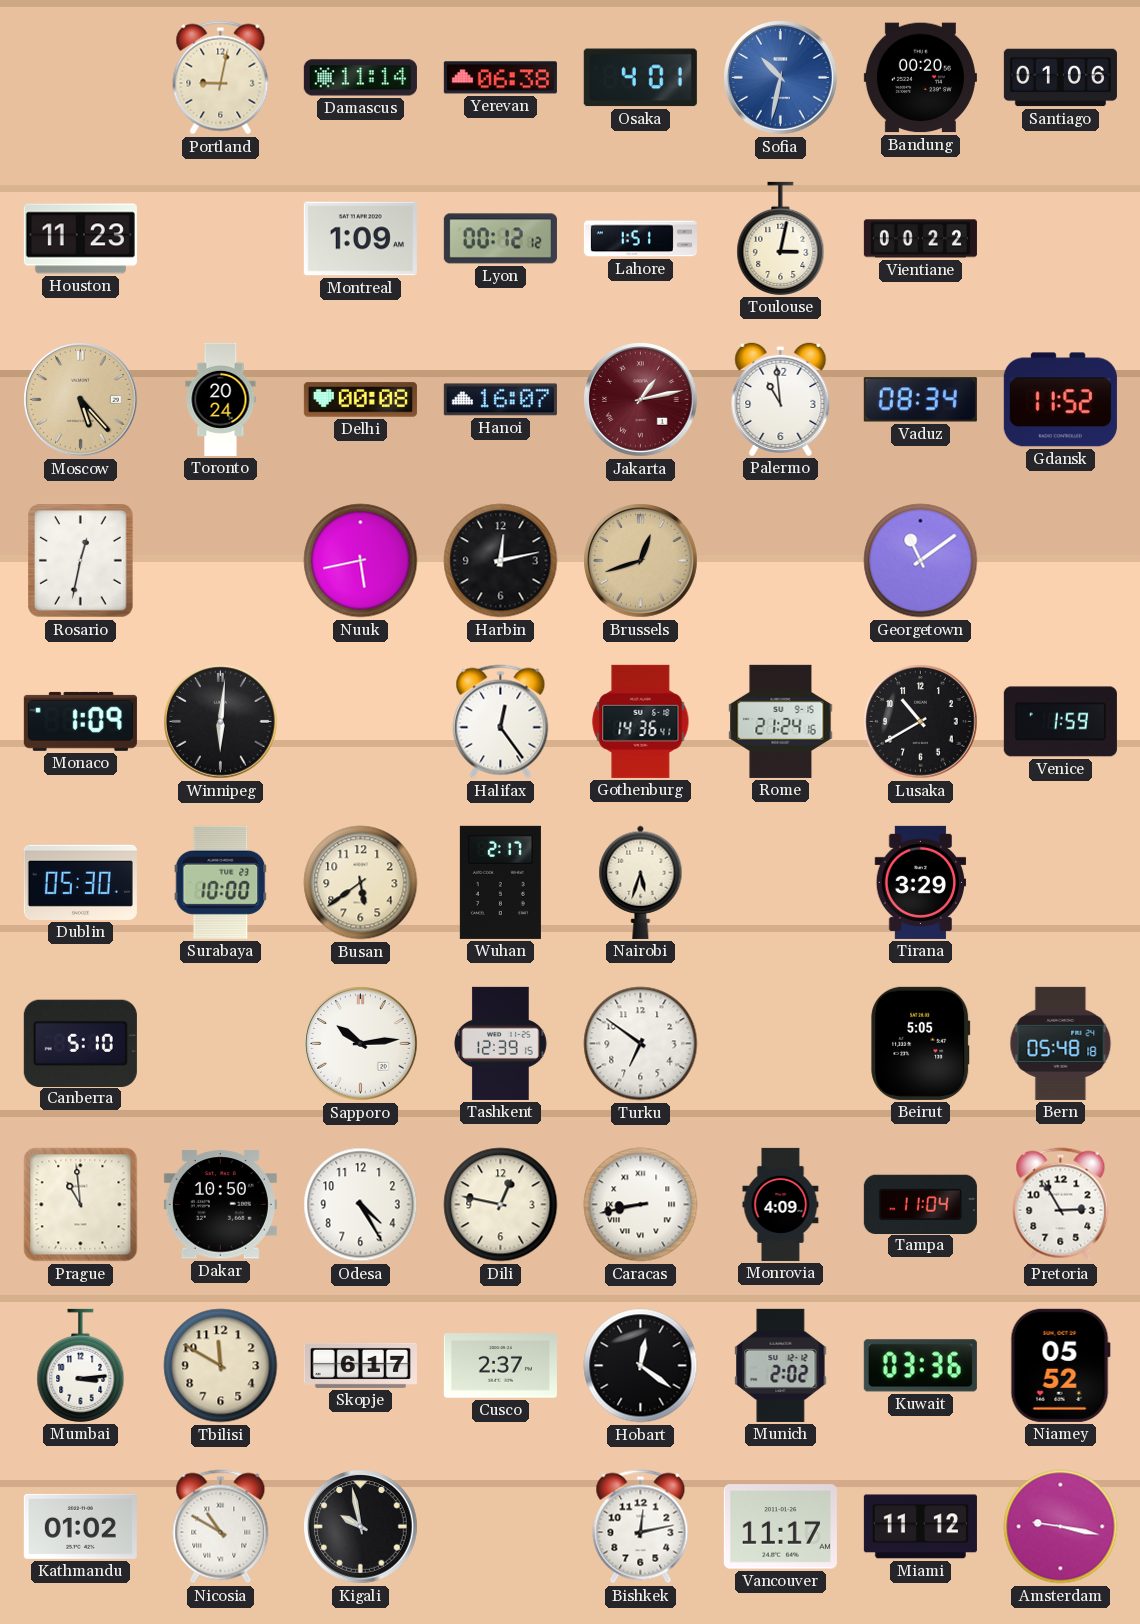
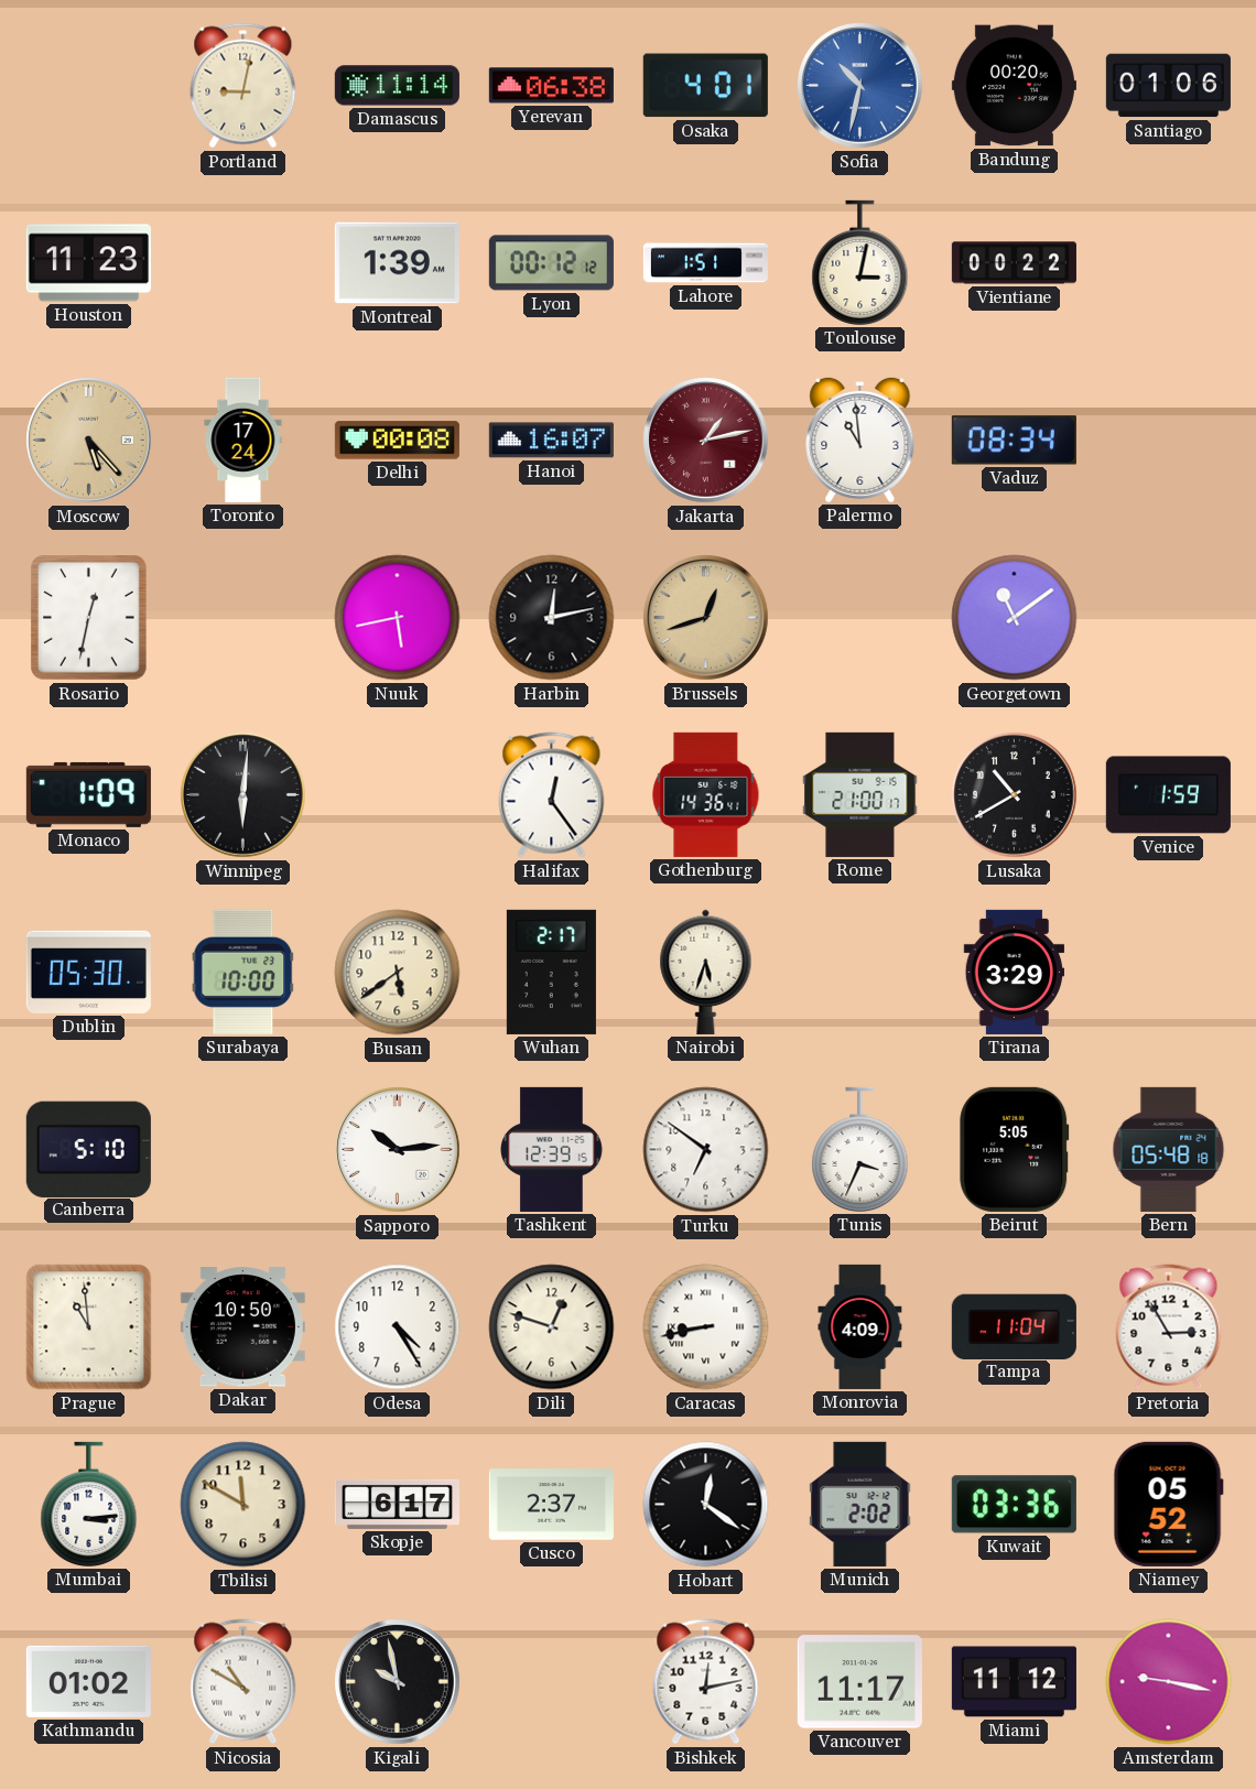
Montreal: 1:09 -> 1:39
Toronto: 20:24 -> 17:24
Gdansk: 11:52 -> none
Rome: 21:24 -> 21:00
Tunis: none -> 3:34
Dili: 12:47 -> 12:48
